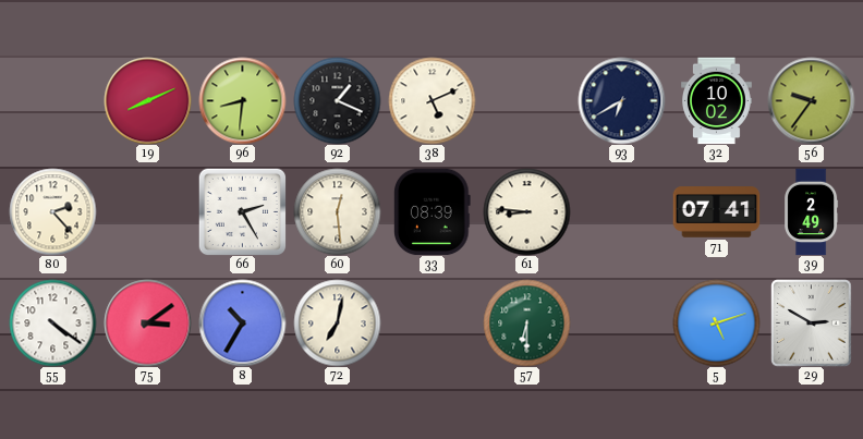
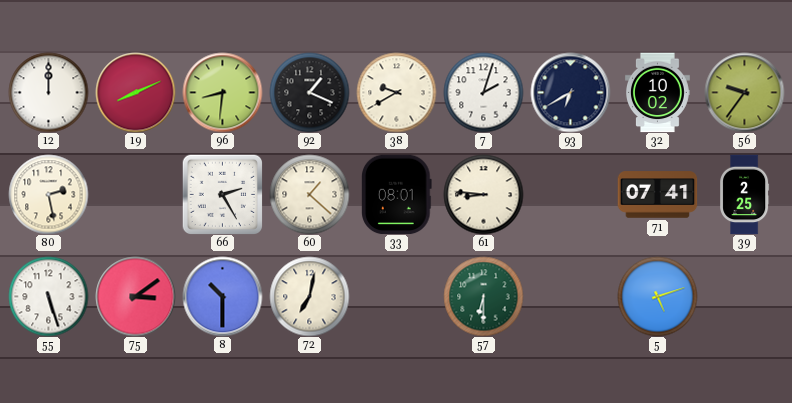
12: none -> 12:00
38: 5:11 -> 9:40
7: none -> 2:03
80: 2:23 -> 2:28
60: 12:29 -> 1:22
33: 08:39 -> 08:01
39: 2:49 -> 2:25
55: 4:21 -> 5:27
8: 10:35 -> 10:30
29: 2:50 -> none
